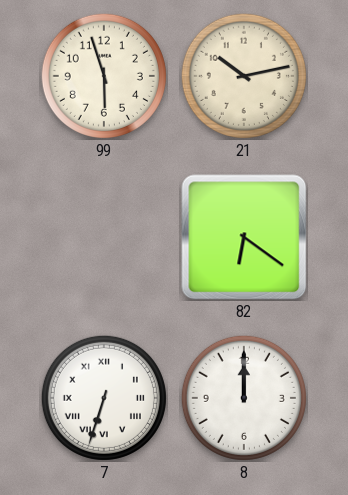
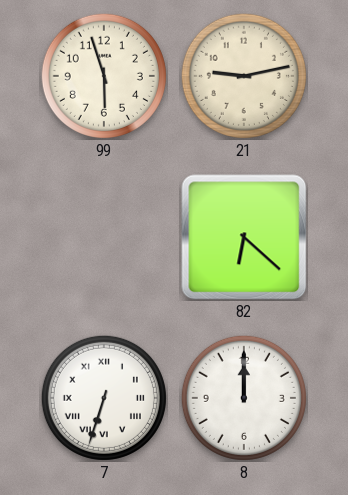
21: 10:13 -> 9:13
82: 6:21 -> 6:22
